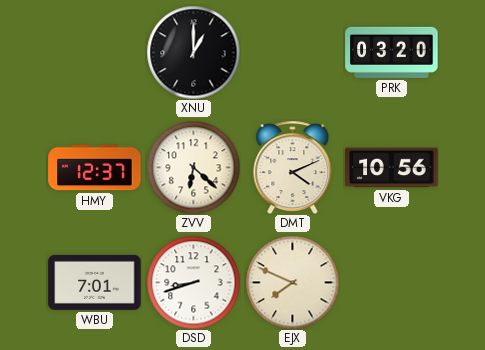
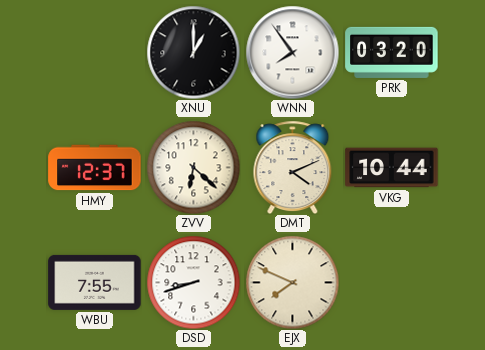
WNN: none -> 7:54
VKG: 10:56 -> 10:44
WBU: 7:01 -> 7:55
